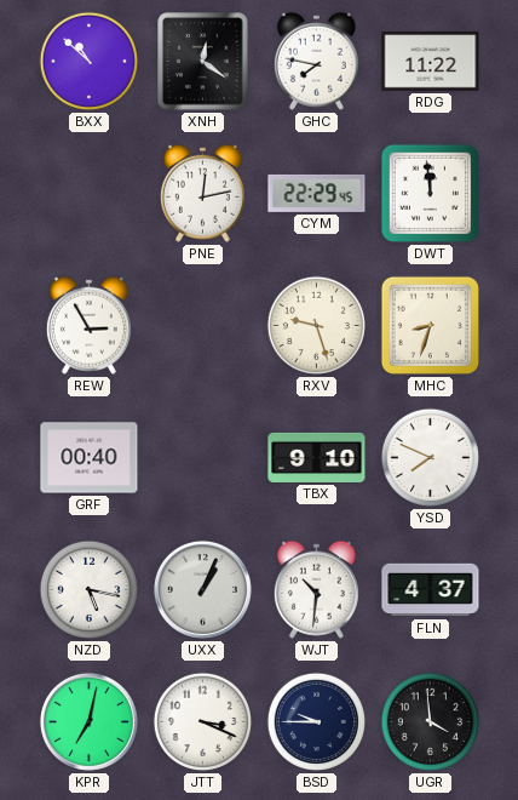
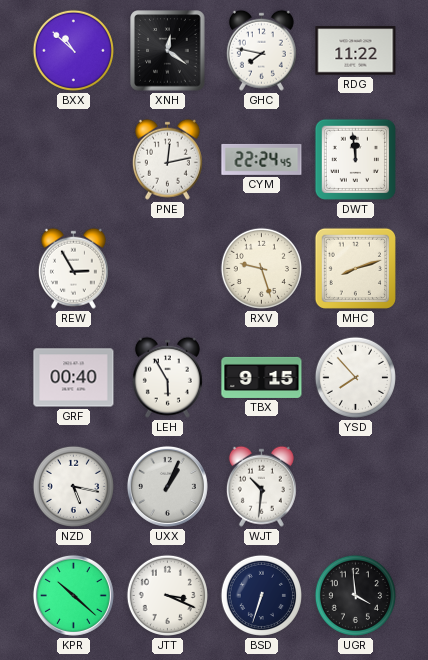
CYM: 22:29 -> 22:24
MHC: 8:33 -> 8:12
LEH: none -> 5:55
TBX: 9:10 -> 9:15
YSD: 7:49 -> 7:53
FLN: 4:37 -> none
KPR: 7:02 -> 10:22
BSD: 9:45 -> 6:33
